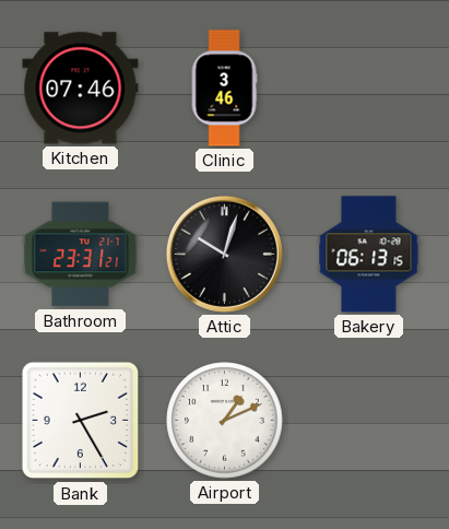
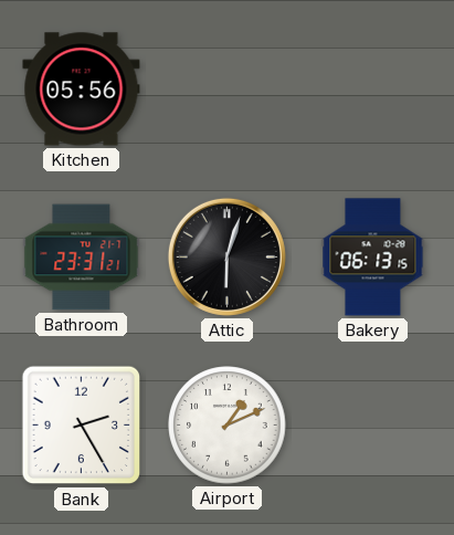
Kitchen: 07:46 -> 05:56
Clinic: 3:46 -> none
Attic: 10:03 -> 6:03
